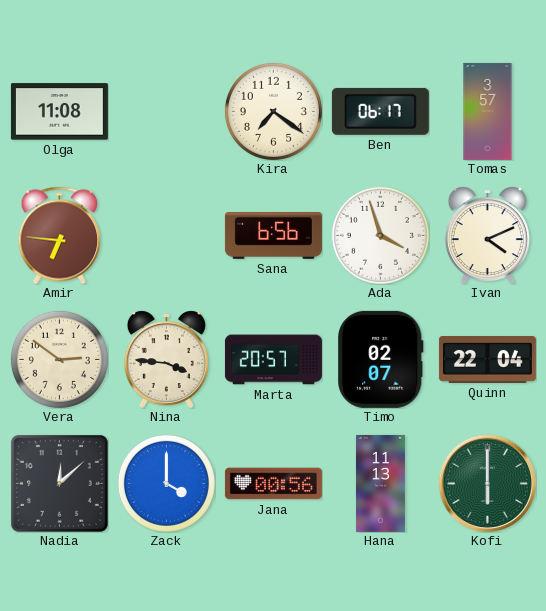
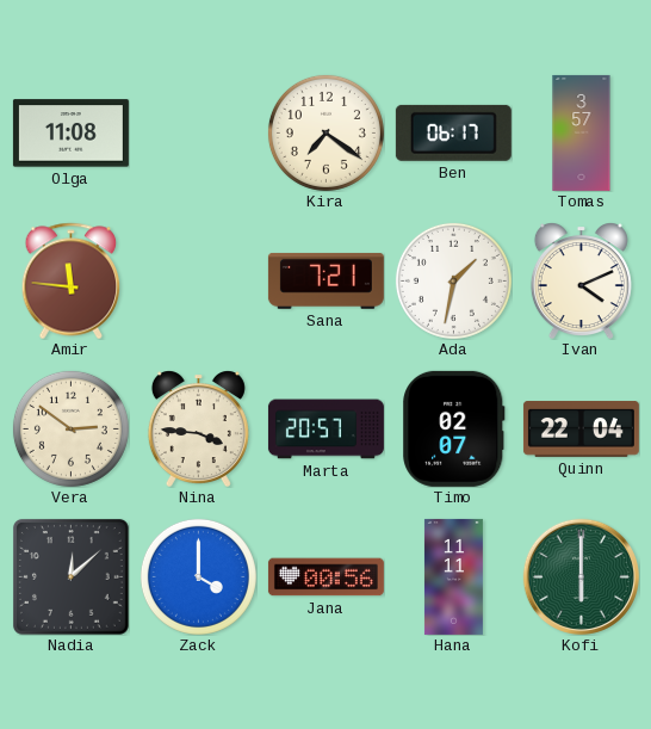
Amir: 6:46 -> 11:46
Sana: 6:56 -> 7:21
Ada: 3:57 -> 1:32
Hana: 11:13 -> 11:11
